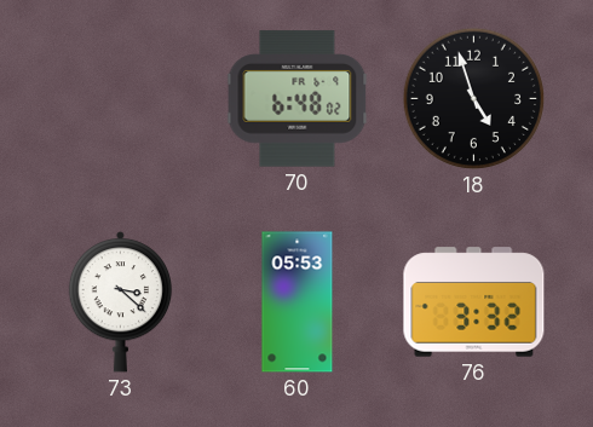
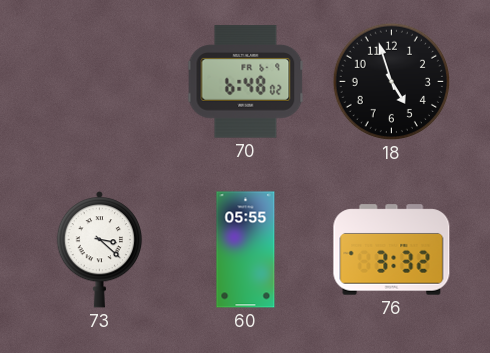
60: 05:53 -> 05:55
